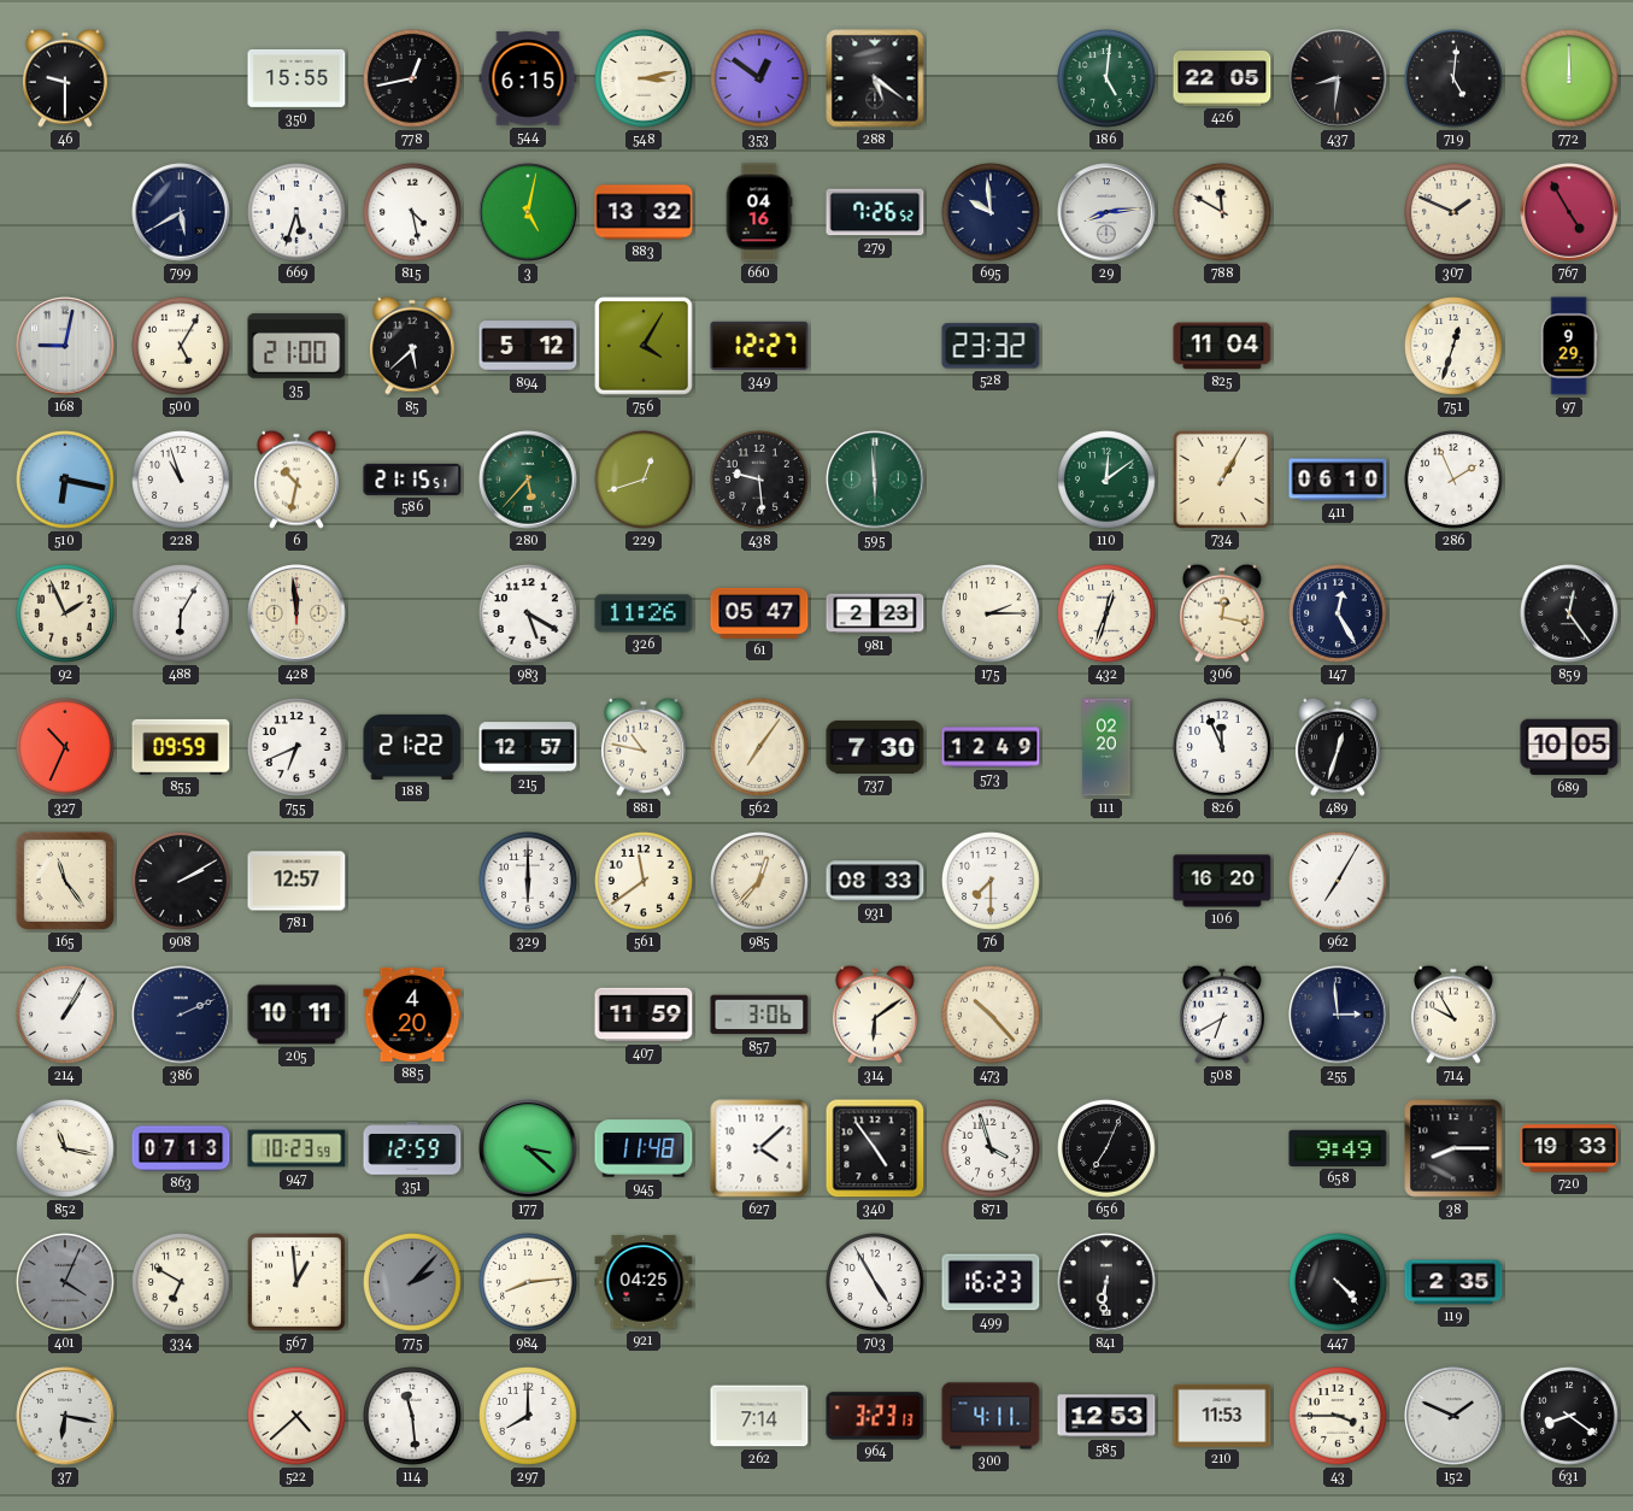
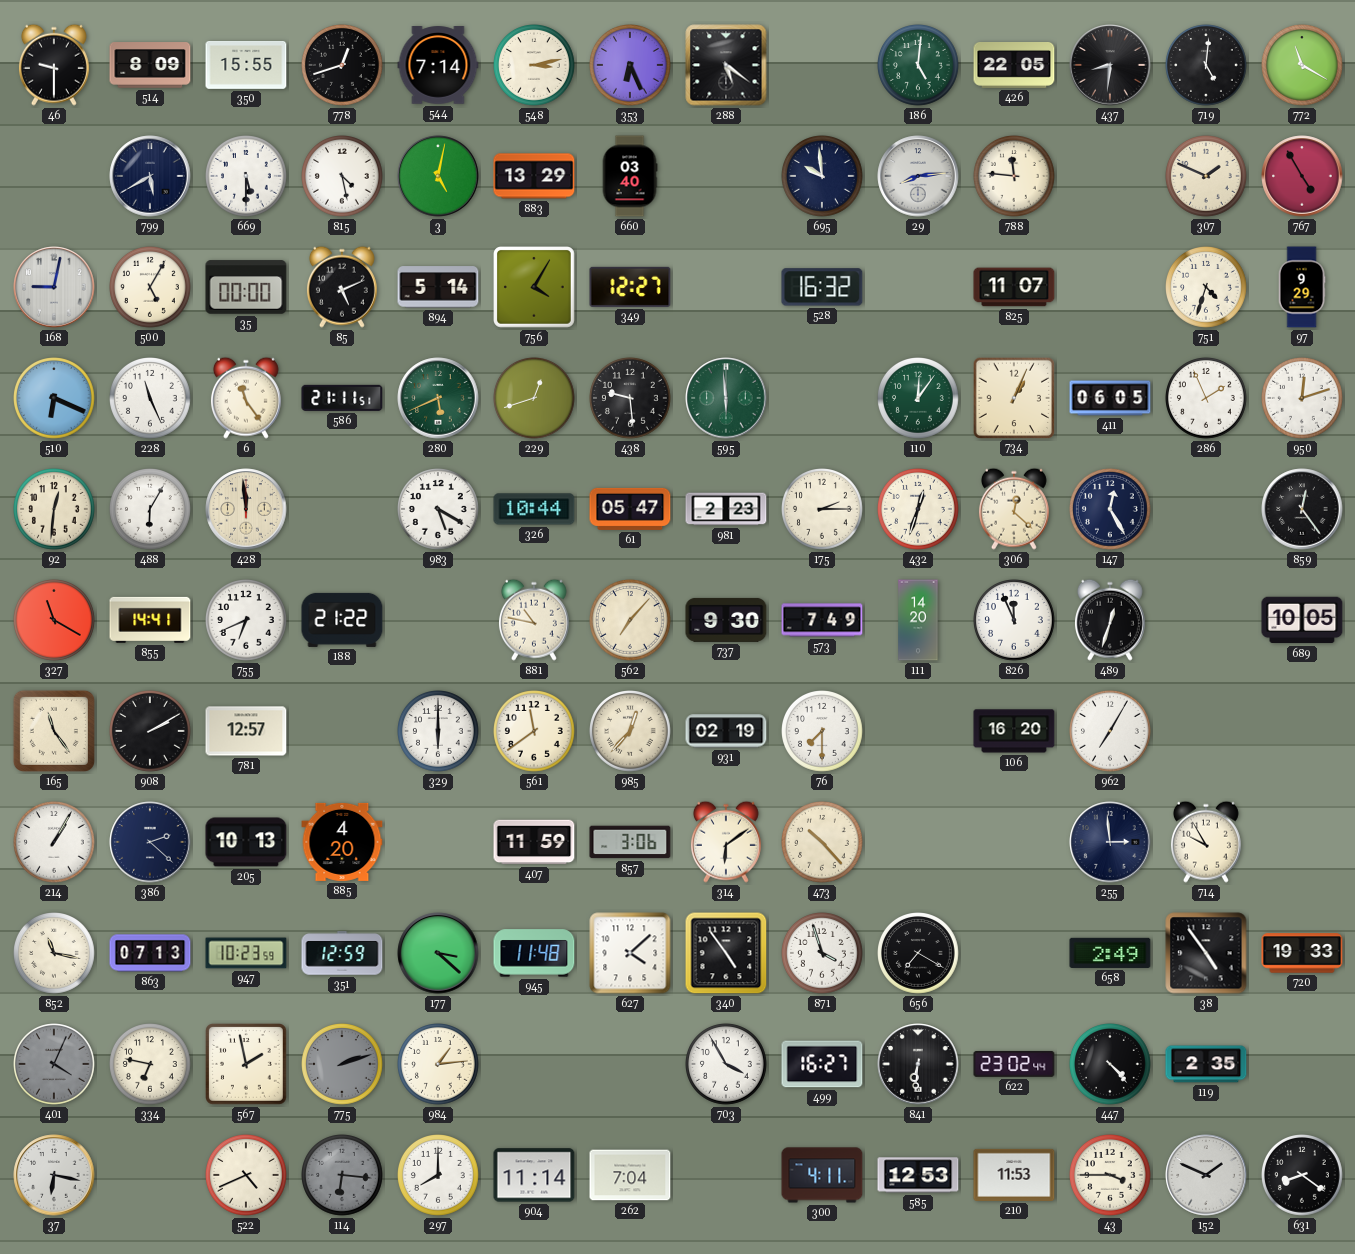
514: none -> 8:09
778: 12:43 -> 12:42
544: 6:15 -> 7:14
353: 12:51 -> 6:26
772: 12:00 -> 11:20
669: 5:33 -> 5:30
883: 13:32 -> 13:29
660: 04:16 -> 03:40
279: 7:26 -> none
788: 11:50 -> 11:46
35: 21:00 -> 00:00
85: 5:38 -> 5:11
894: 5:12 -> 5:14
528: 23:32 -> 16:32
825: 11:04 -> 11:07
751: 12:33 -> 4:33
510: 6:17 -> 6:19
228: 10:57 -> 11:26
6: 10:32 -> 11:24
586: 21:15 -> 21:11
280: 5:37 -> 5:41
110: 12:09 -> 12:06
734: 1:05 -> 1:04
411: 06:10 -> 06:05
950: none -> 12:12
92: 1:56 -> 12:31
326: 11:26 -> 10:44
306: 12:17 -> 12:22
327: 10:34 -> 11:20
855: 09:59 -> 14:41
215: 12:57 -> none
562: 7:06 -> 7:07
737: 7:30 -> 9:30
573: 12:49 -> 7:49
111: 02:20 -> 14:20
931: 08:33 -> 02:19
386: 2:11 -> 2:22
205: 10:11 -> 10:13
508: 6:40 -> none
656: 7:04 -> 7:20
658: 9:49 -> 2:49
38: 8:15 -> 4:54
334: 6:50 -> 6:47
567: 12:59 -> 1:58
775: 2:07 -> 2:12
984: 8:14 -> 1:14
921: 04:25 -> none
703: 4:55 -> 3:55
499: 16:23 -> 16:27
622: none -> 23:02
522: 4:38 -> 4:41
114: 11:29 -> 6:16
114 dial: white -> grey
904: none -> 11:14
262: 7:14 -> 7:04
964: 3:23 -> none
